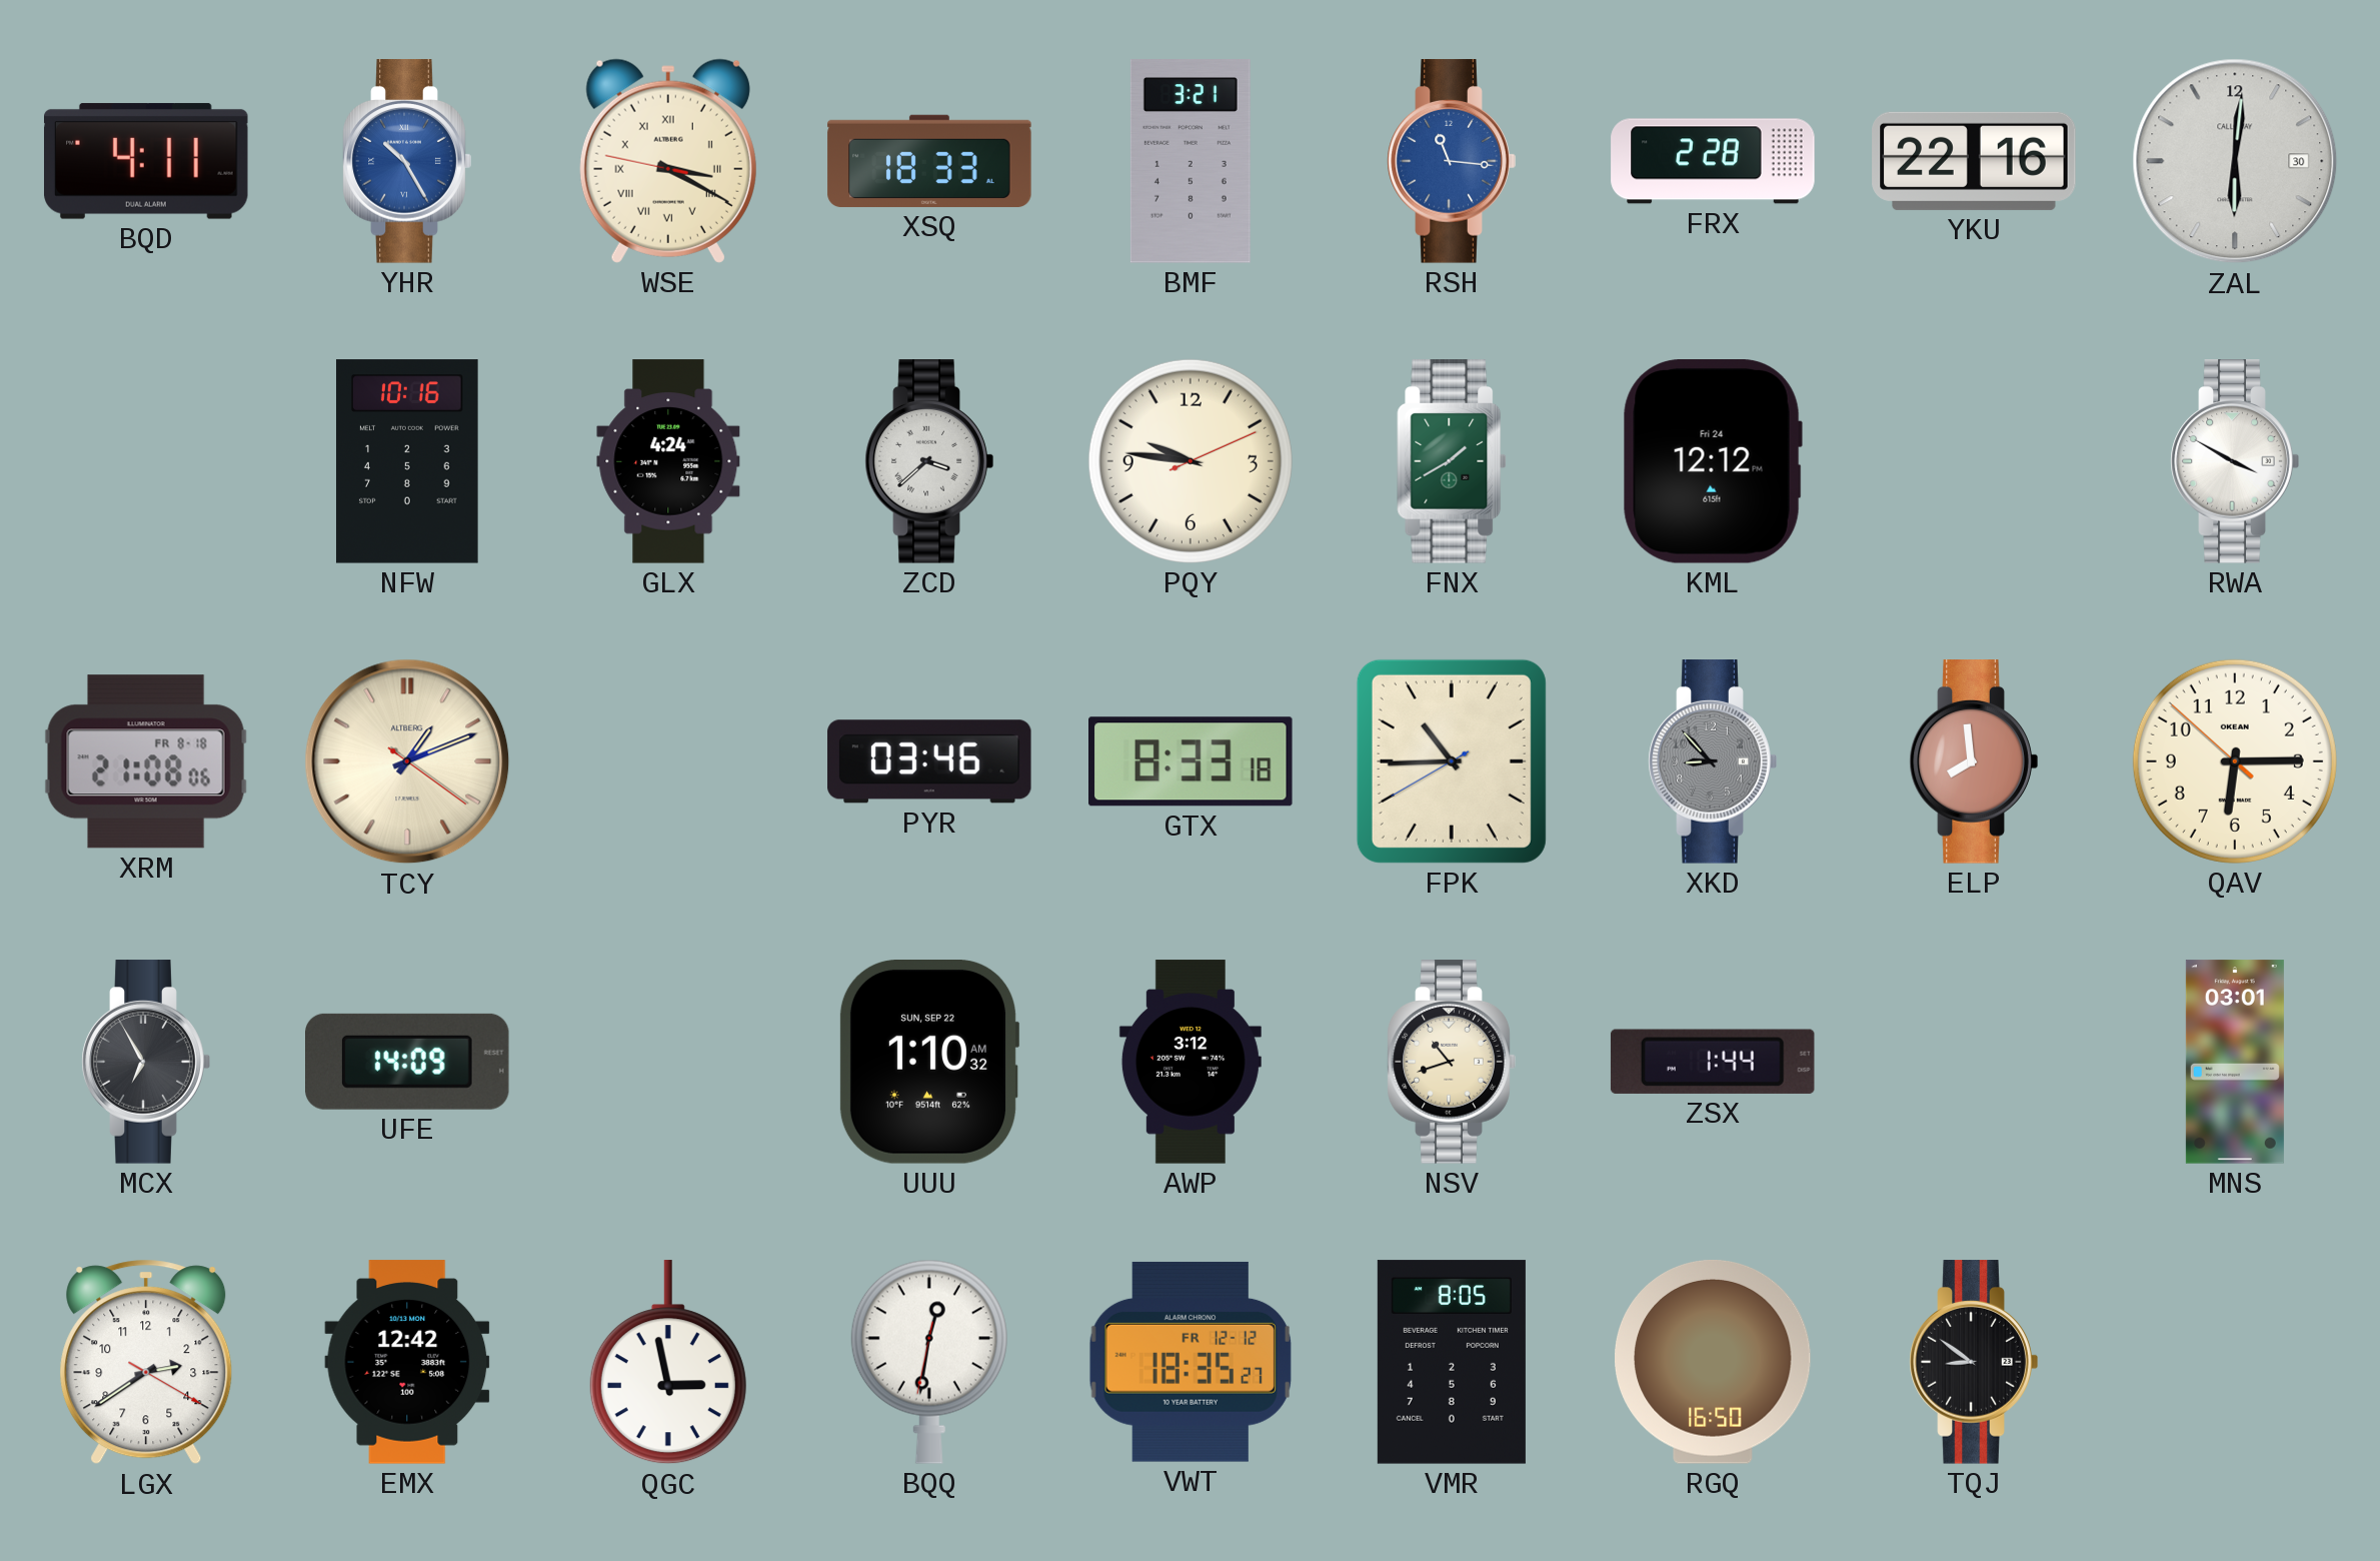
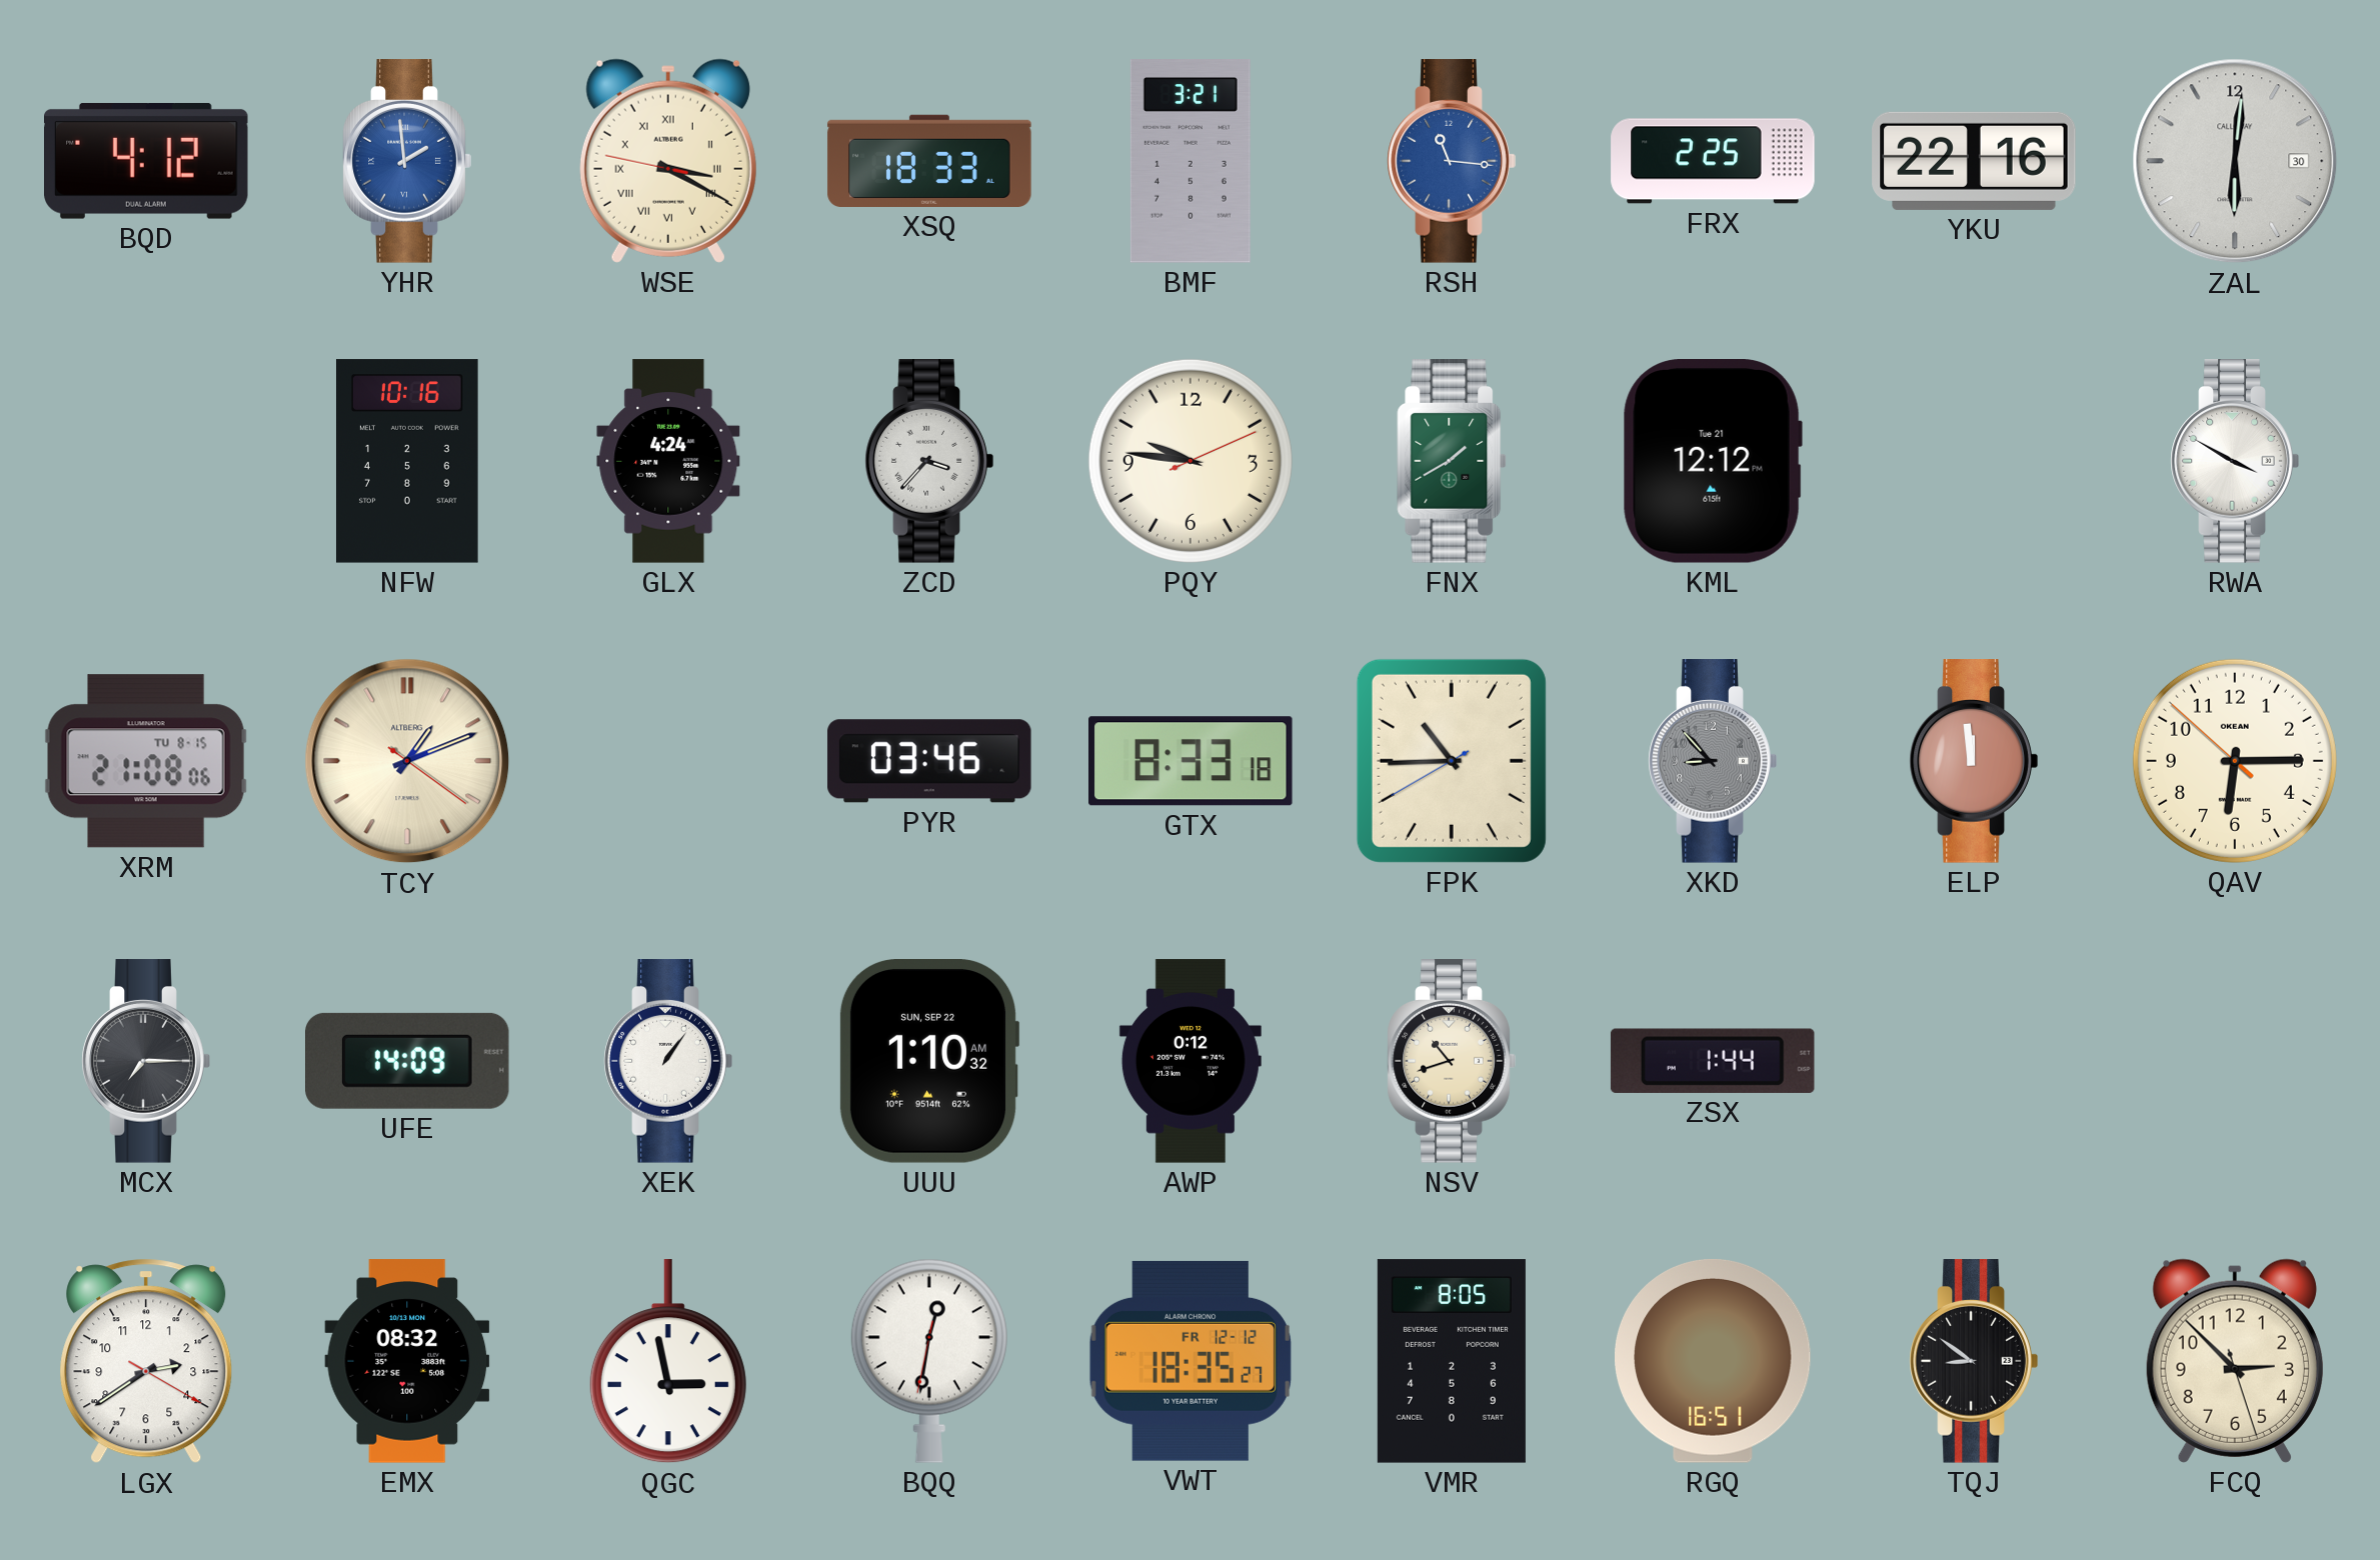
BQD: 4:11 -> 4:12
YHR: 10:25 -> 1:59
FRX: 2:28 -> 2:25
ZCD: 3:38 -> 3:37
KML date: Fri 24 -> Tue 21
XRM date: FR 8-18 -> TU 8-15
ELP: 7:59 -> 11:59
MCX: 6:55 -> 7:15
XEK: none -> 1:06
AWP: 3:12 -> 0:12
MNS: 03:01 -> none
EMX: 12:42 -> 08:32
RGQ: 16:50 -> 16:51
FCQ: none -> 2:52
